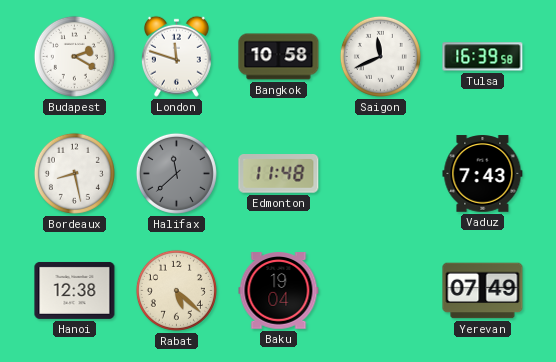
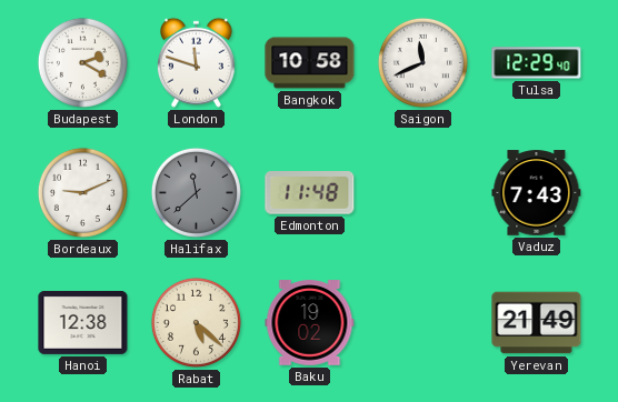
Tulsa: 16:39 -> 12:29
Bordeaux: 8:28 -> 9:11
Baku: 19:04 -> 19:02
Yerevan: 07:49 -> 21:49
